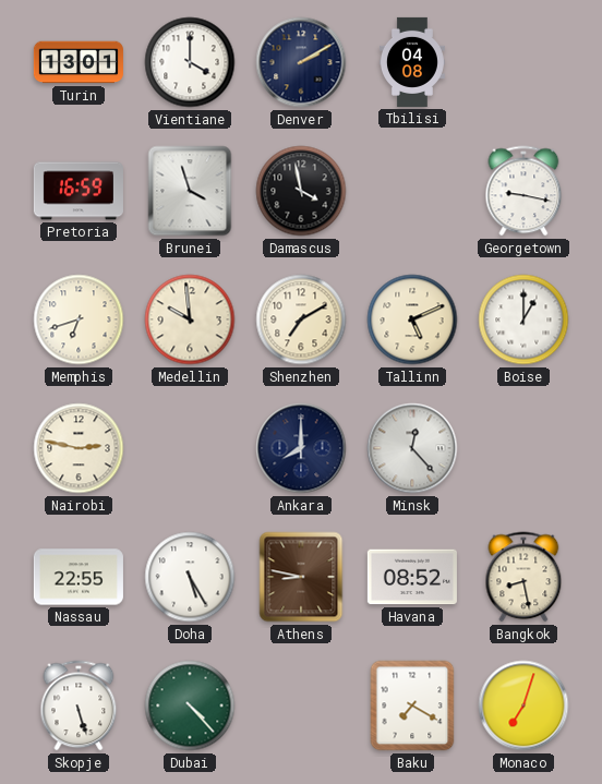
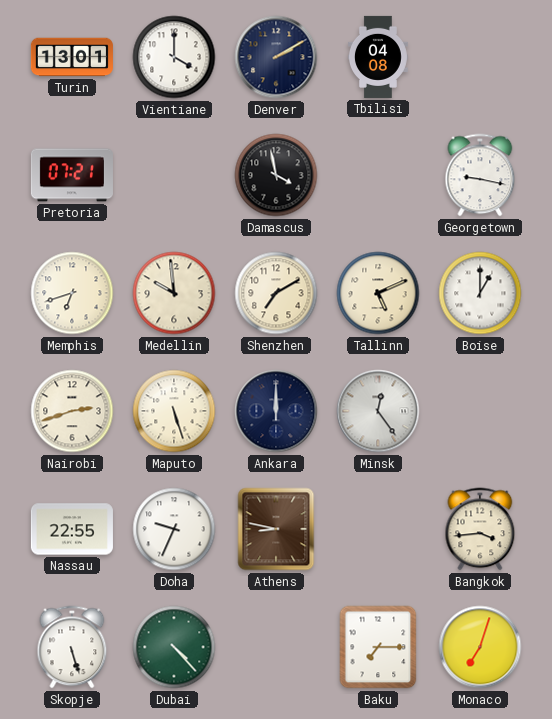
Pretoria: 16:59 -> 07:21
Brunei: 3:57 -> none
Nairobi: 2:47 -> 2:42
Maputo: none -> 5:27
Ankara: 8:00 -> 12:00
Minsk: 12:23 -> 12:24
Doha: 5:25 -> 9:34
Havana: 08:52 -> none
Bangkok: 8:28 -> 3:44
Baku: 7:20 -> 7:15
